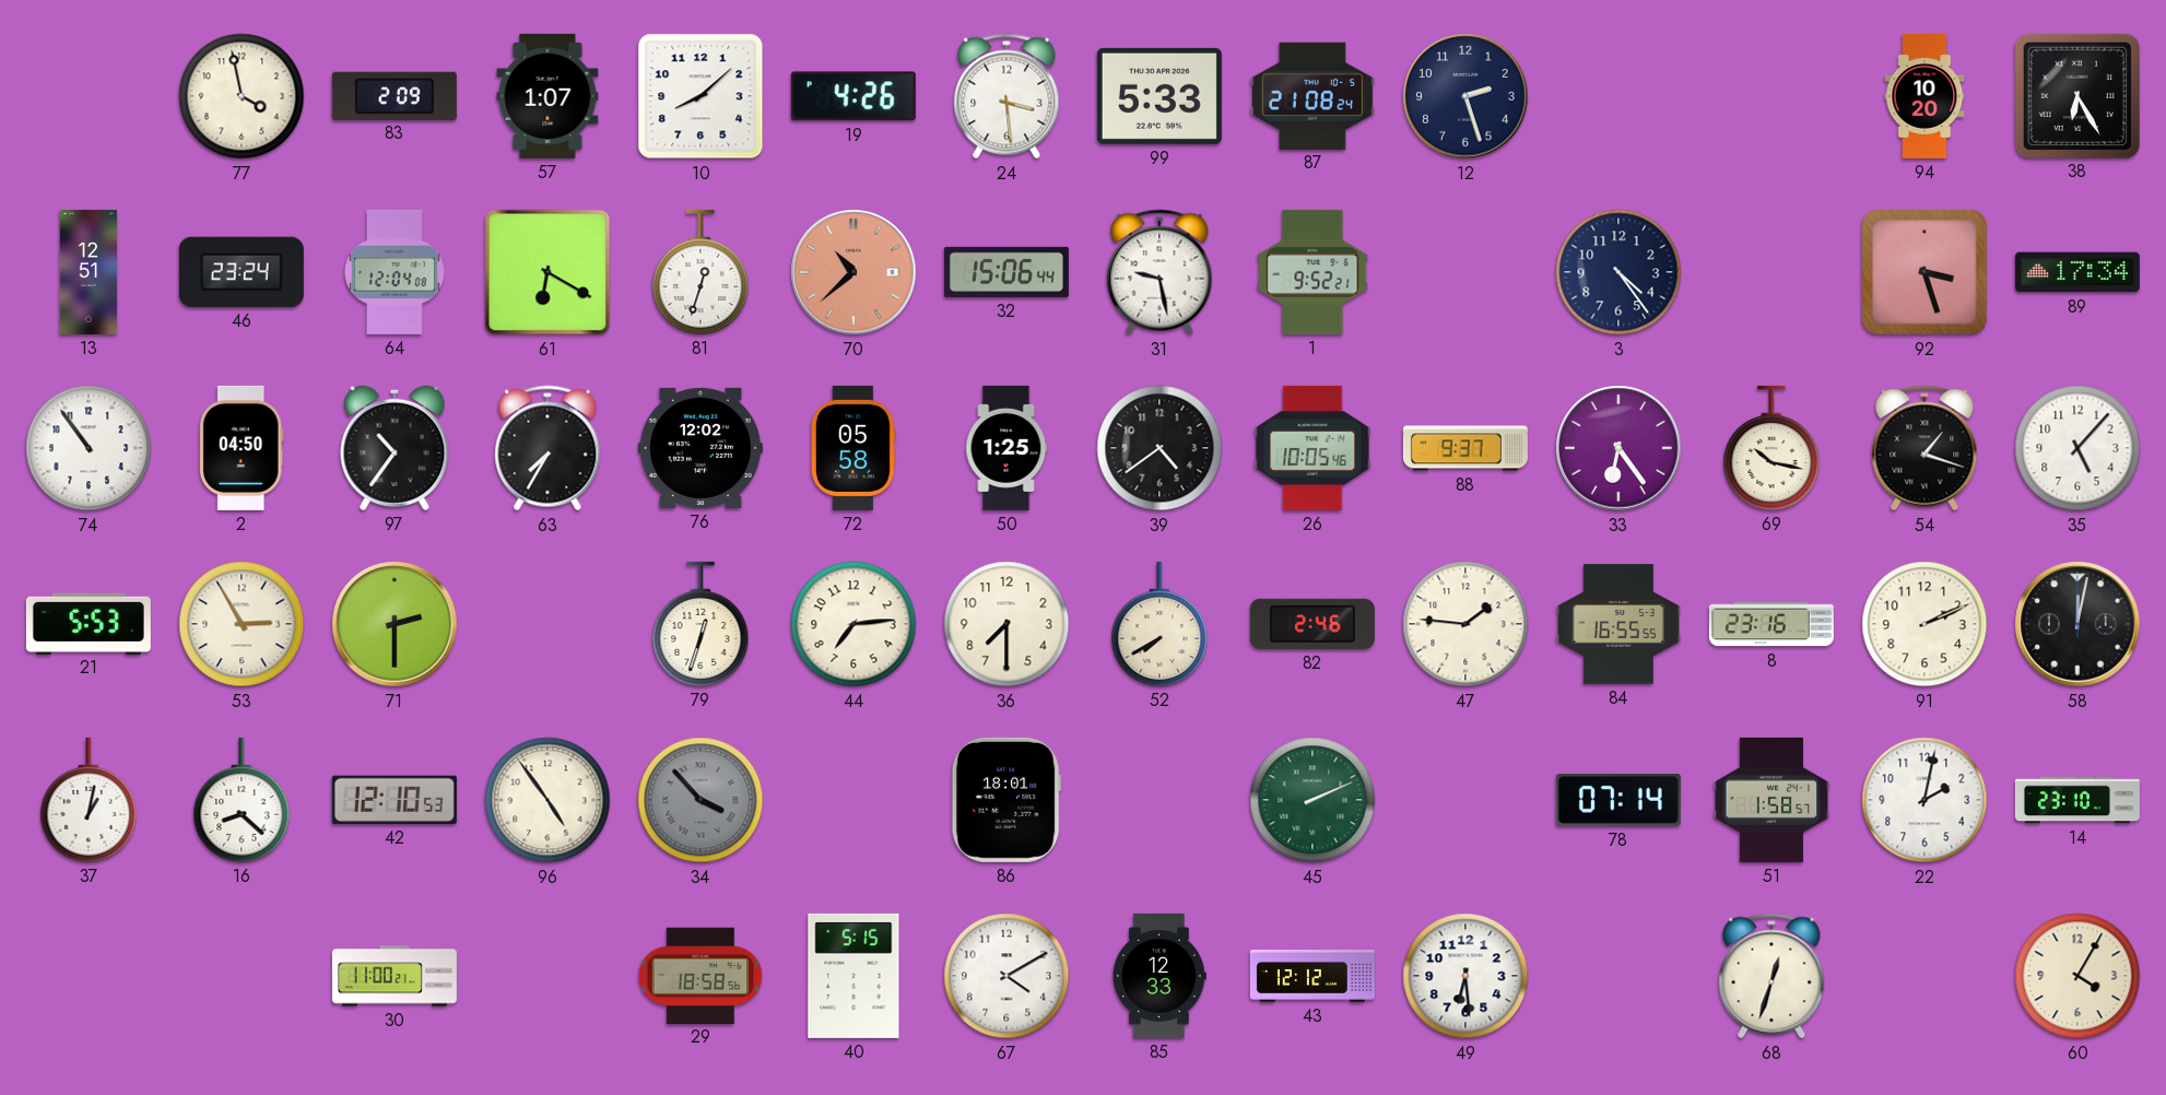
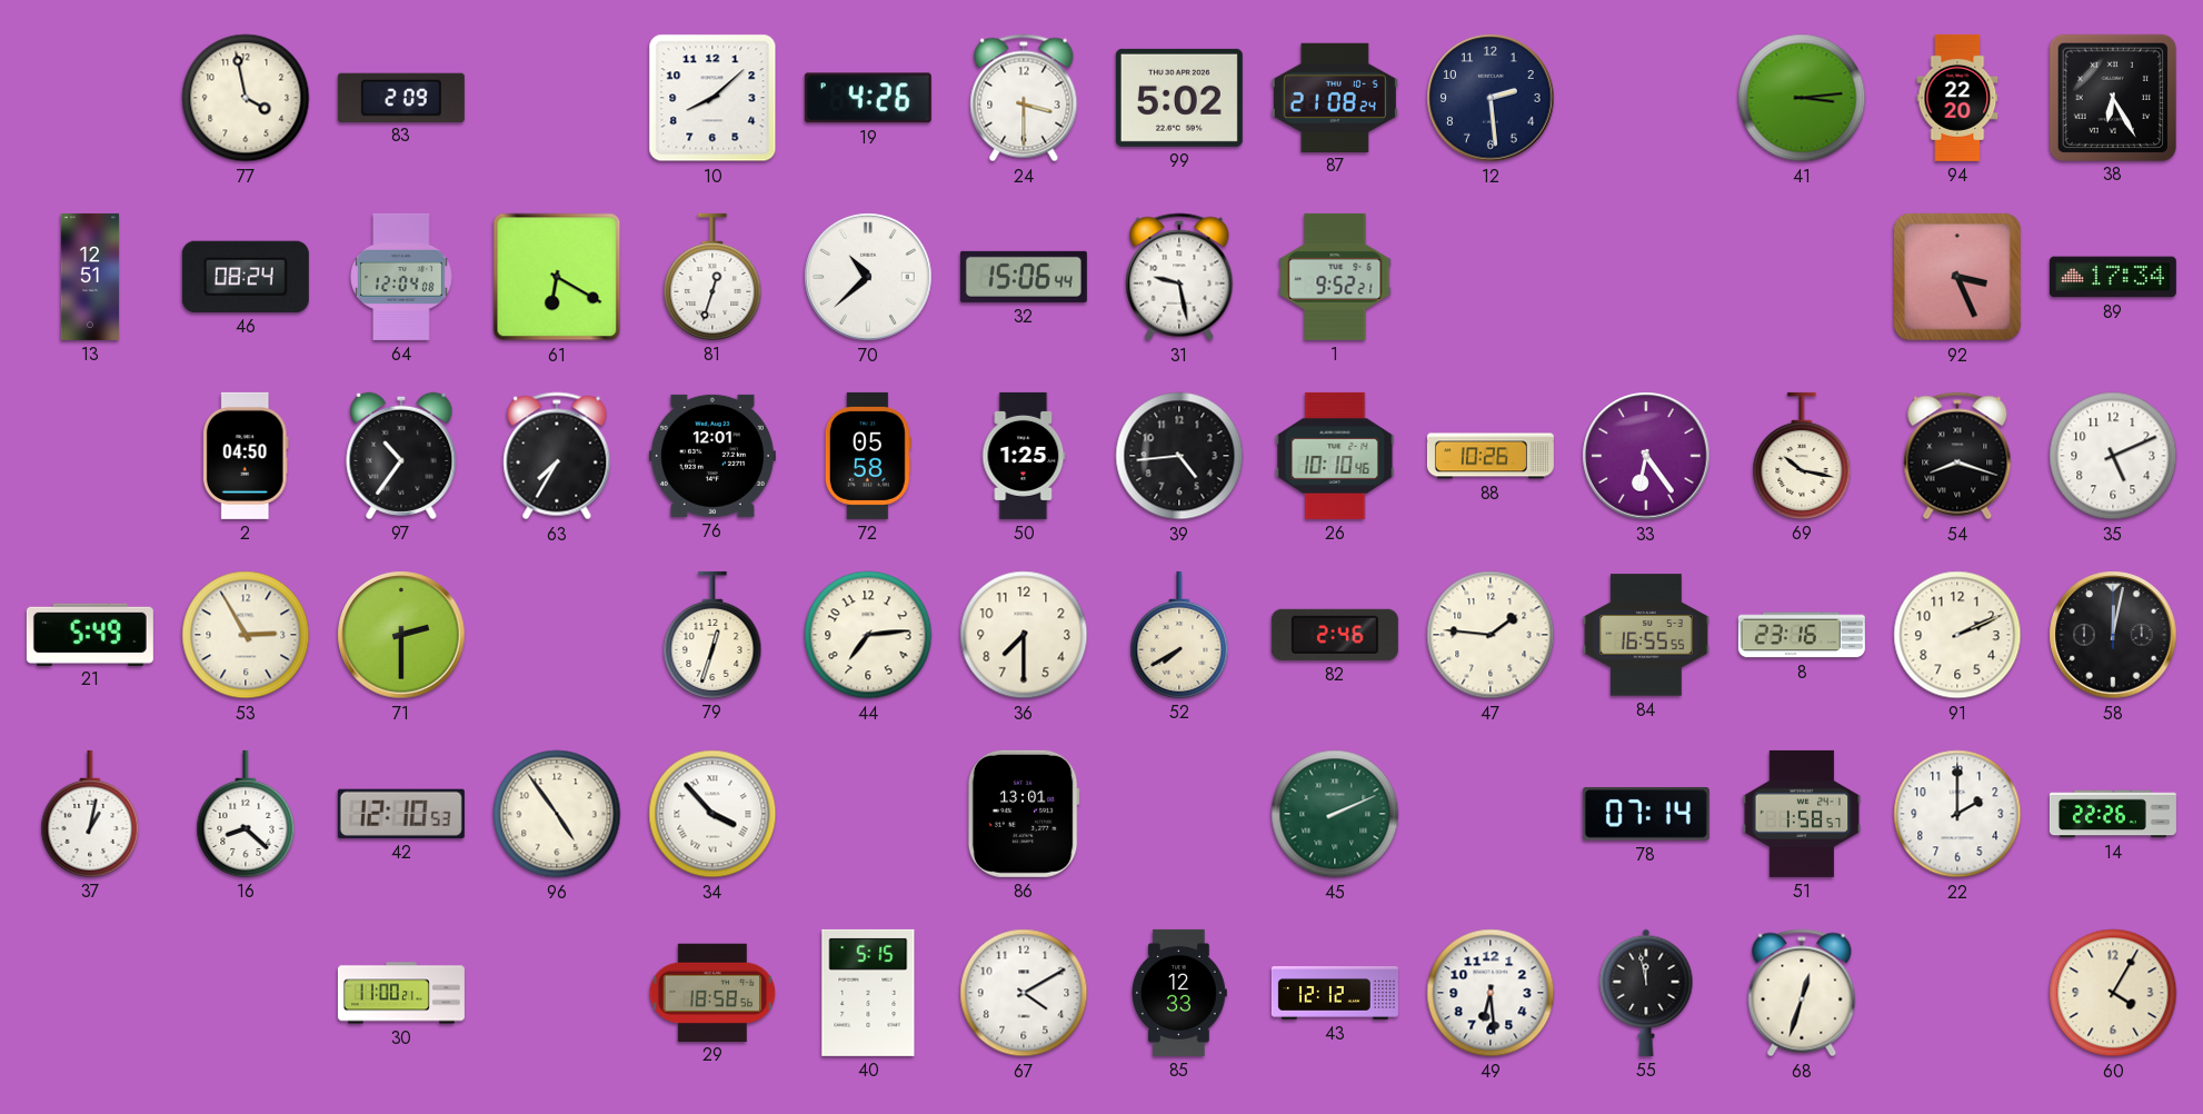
57: 1:07 -> none
24: 3:29 -> 3:30
99: 5:33 -> 5:02
12: 2:27 -> 2:29
41: none -> 3:14
94: 10:20 -> 22:20
46: 23:24 -> 08:24
70 dial: salmon -> white
3: 4:24 -> none
92: 3:27 -> 3:26
74: 10:54 -> none
76: 12:02 -> 12:01
39: 4:39 -> 4:44
26: 10:05 -> 10:10
88: 9:37 -> 10:26
54: 1:18 -> 8:18
35: 5:07 -> 5:11
21: 5:53 -> 5:49
34 dial: grey -> white
86: 18:01 -> 13:01
22: 2:02 -> 2:00
14: 23:10 -> 22:26
55: none -> 11:58
